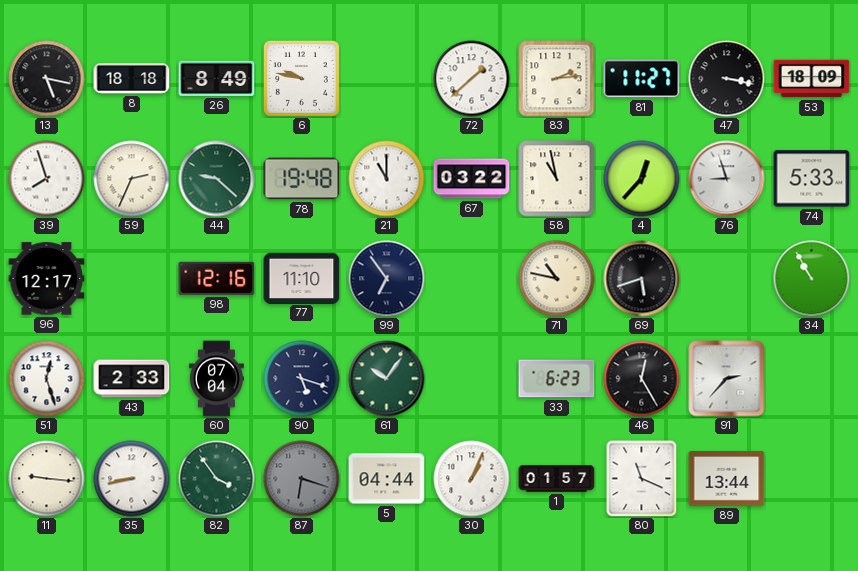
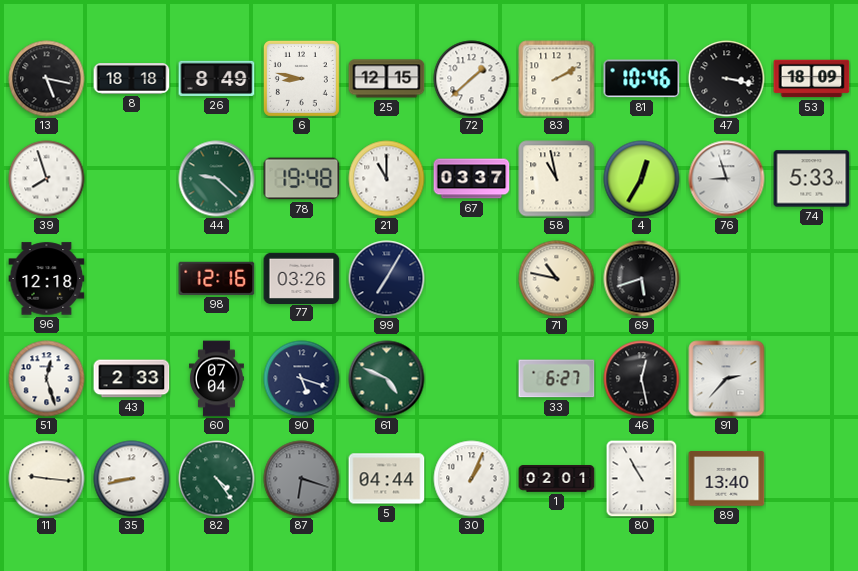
6: 9:47 -> 8:47
25: none -> 12:15
83: 2:14 -> 2:10
81: 11:27 -> 10:46
59: 2:34 -> none
67: 03:22 -> 03:37
4: 12:37 -> 12:35
96: 12:17 -> 12:18
77: 11:10 -> 03:26
99: 6:54 -> 7:05
34: 10:55 -> none
61: 10:06 -> 4:49
33: 6:23 -> 6:27
46: 12:25 -> 12:28
82: 3:54 -> 4:24
1: 01:57 -> 02:01
80: 11:19 -> 10:55
89: 13:44 -> 13:40
